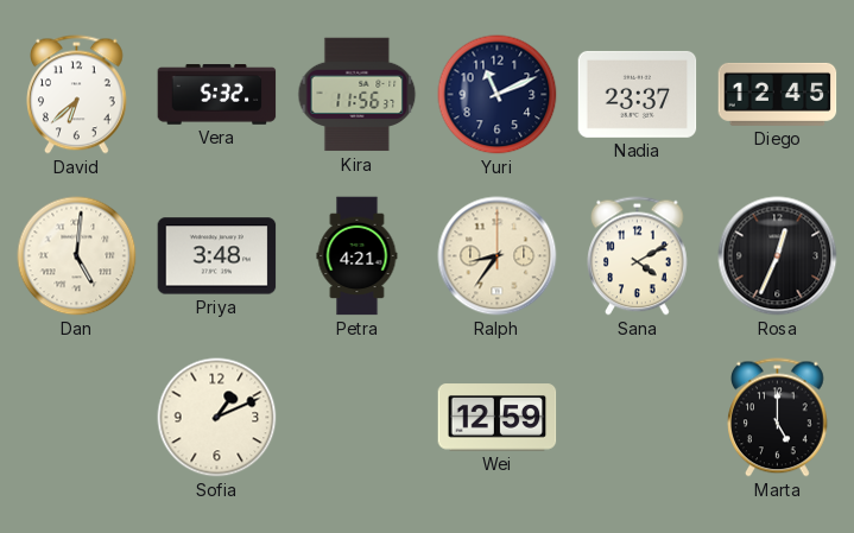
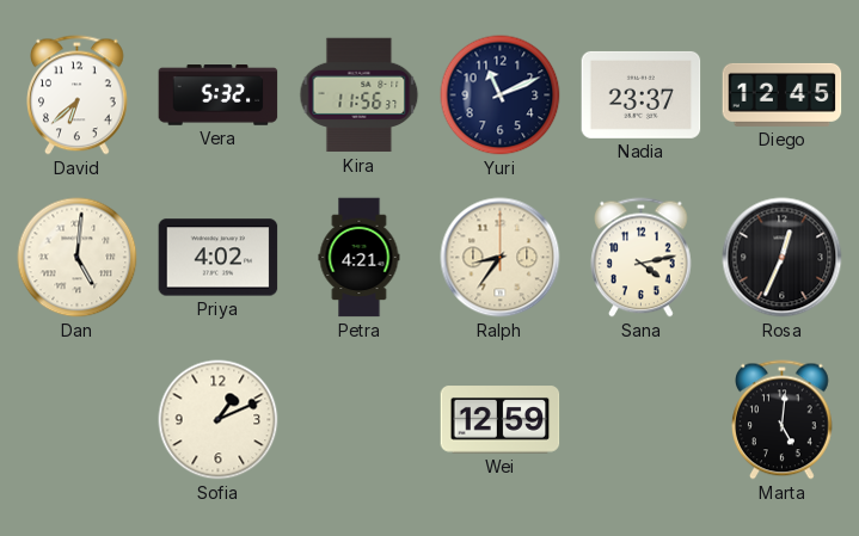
Priya: 3:48 -> 4:02
Sana: 4:10 -> 4:13
Marta: 5:00 -> 5:01
